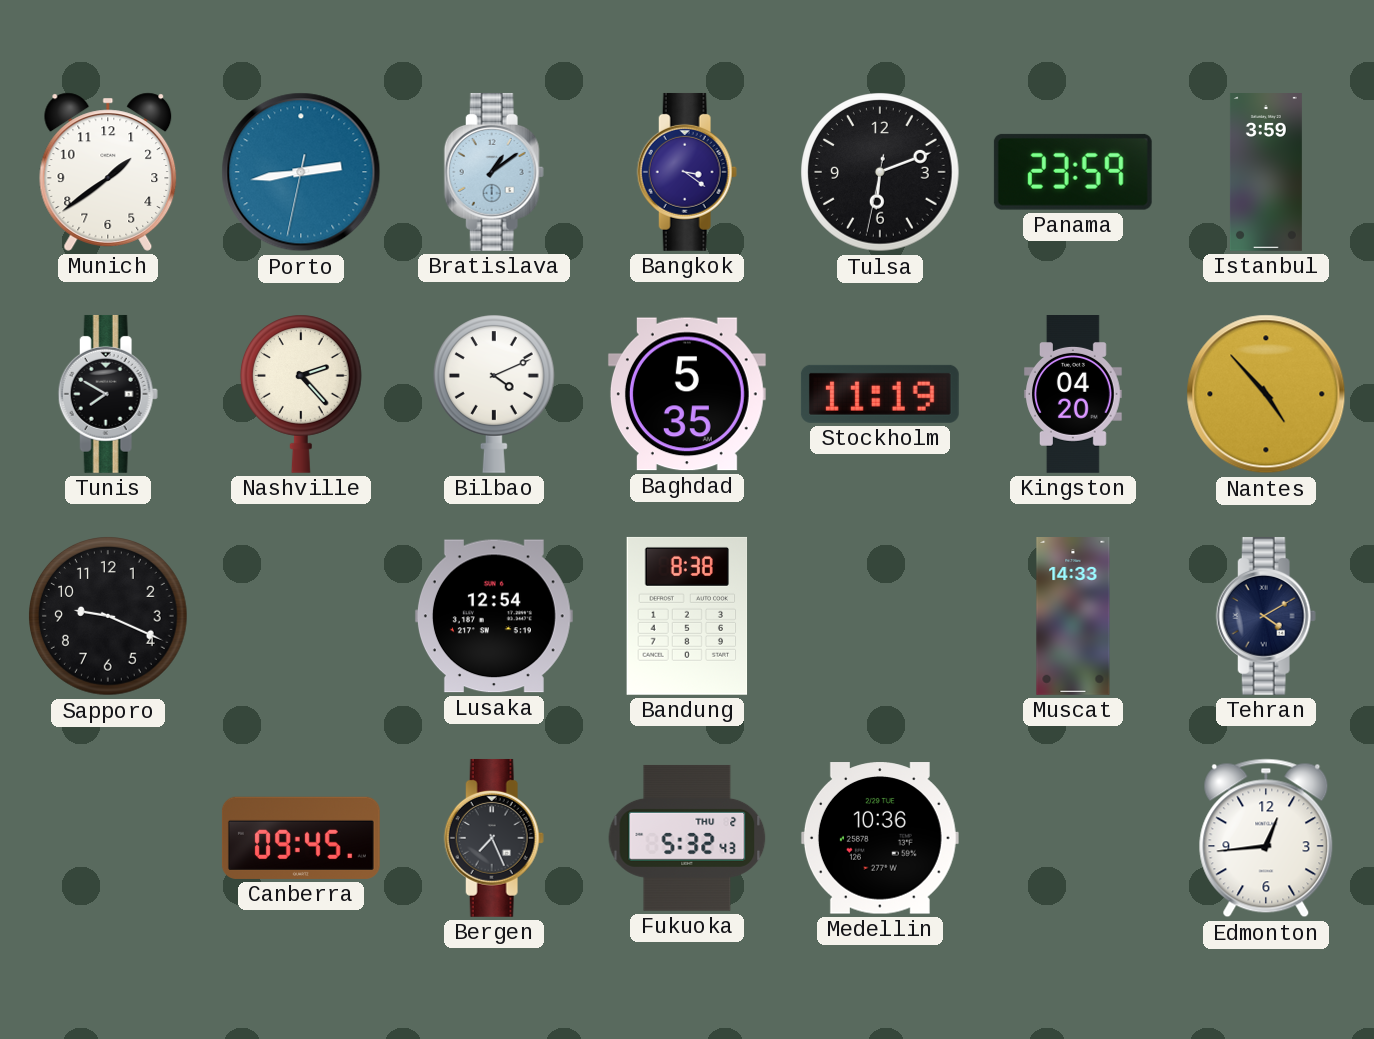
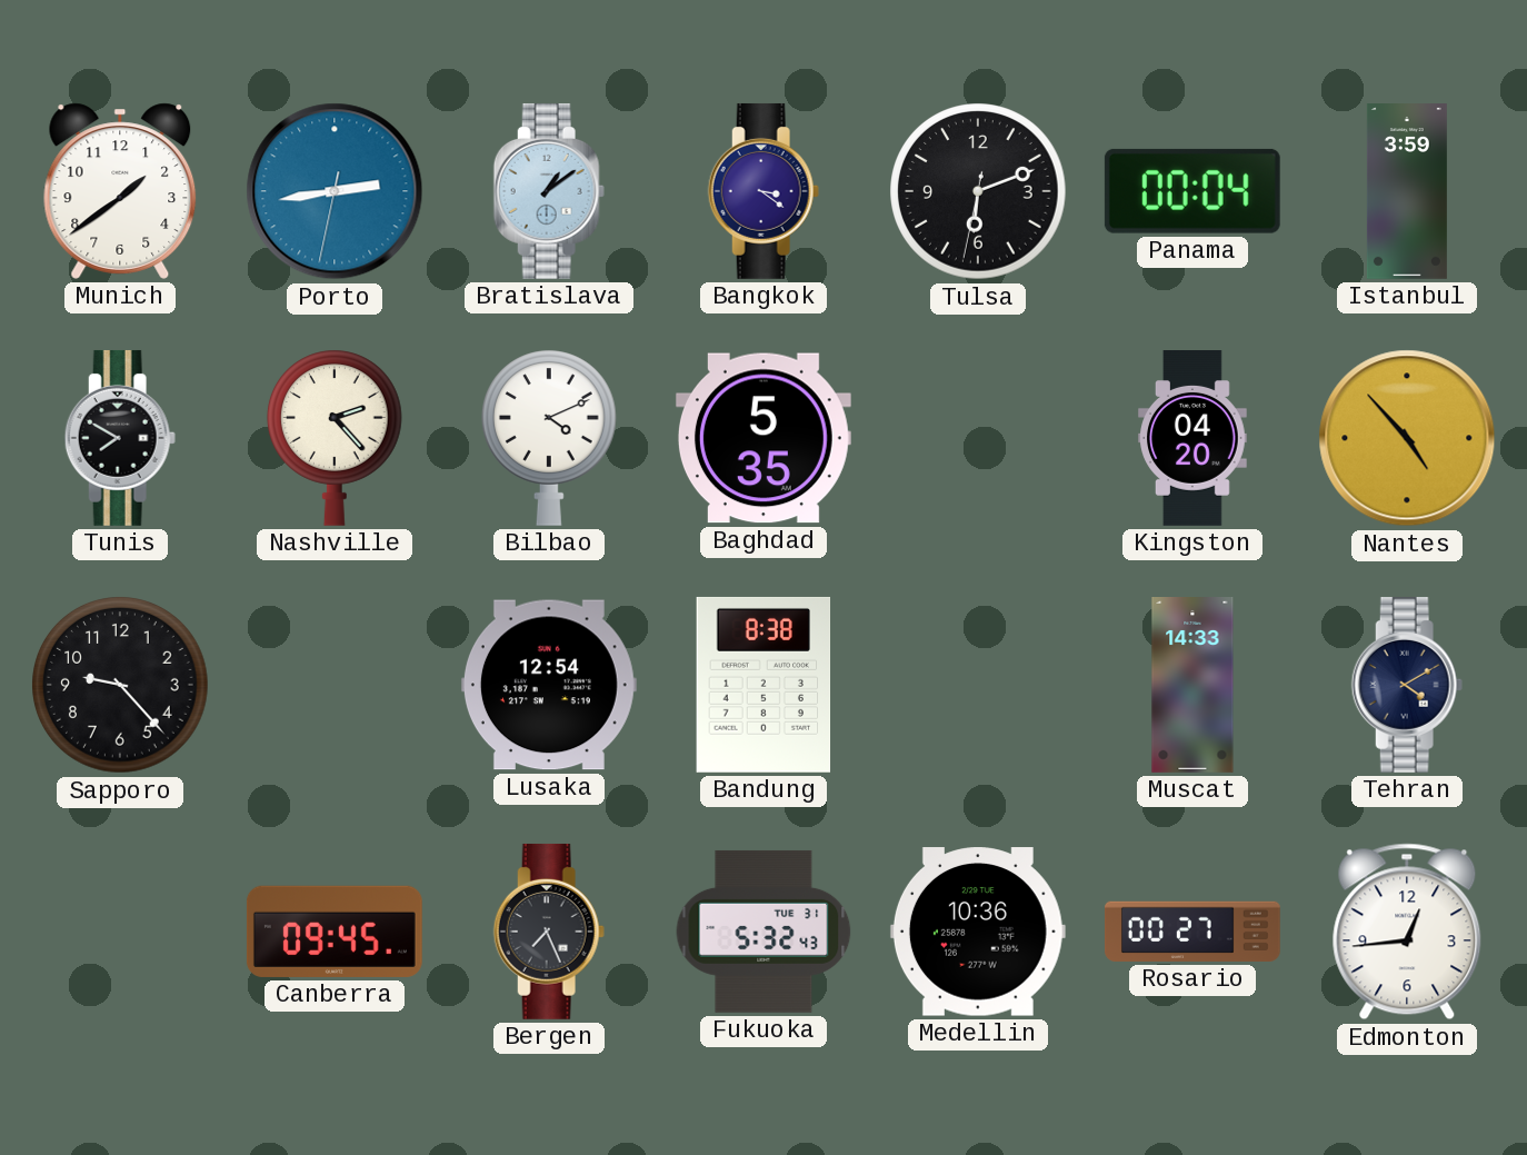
Panama: 23:59 -> 00:04
Stockholm: 11:19 -> none
Sapporo: 9:19 -> 9:23
Fukuoka date: THU 2 -> TUE 31
Rosario: none -> 00:27
